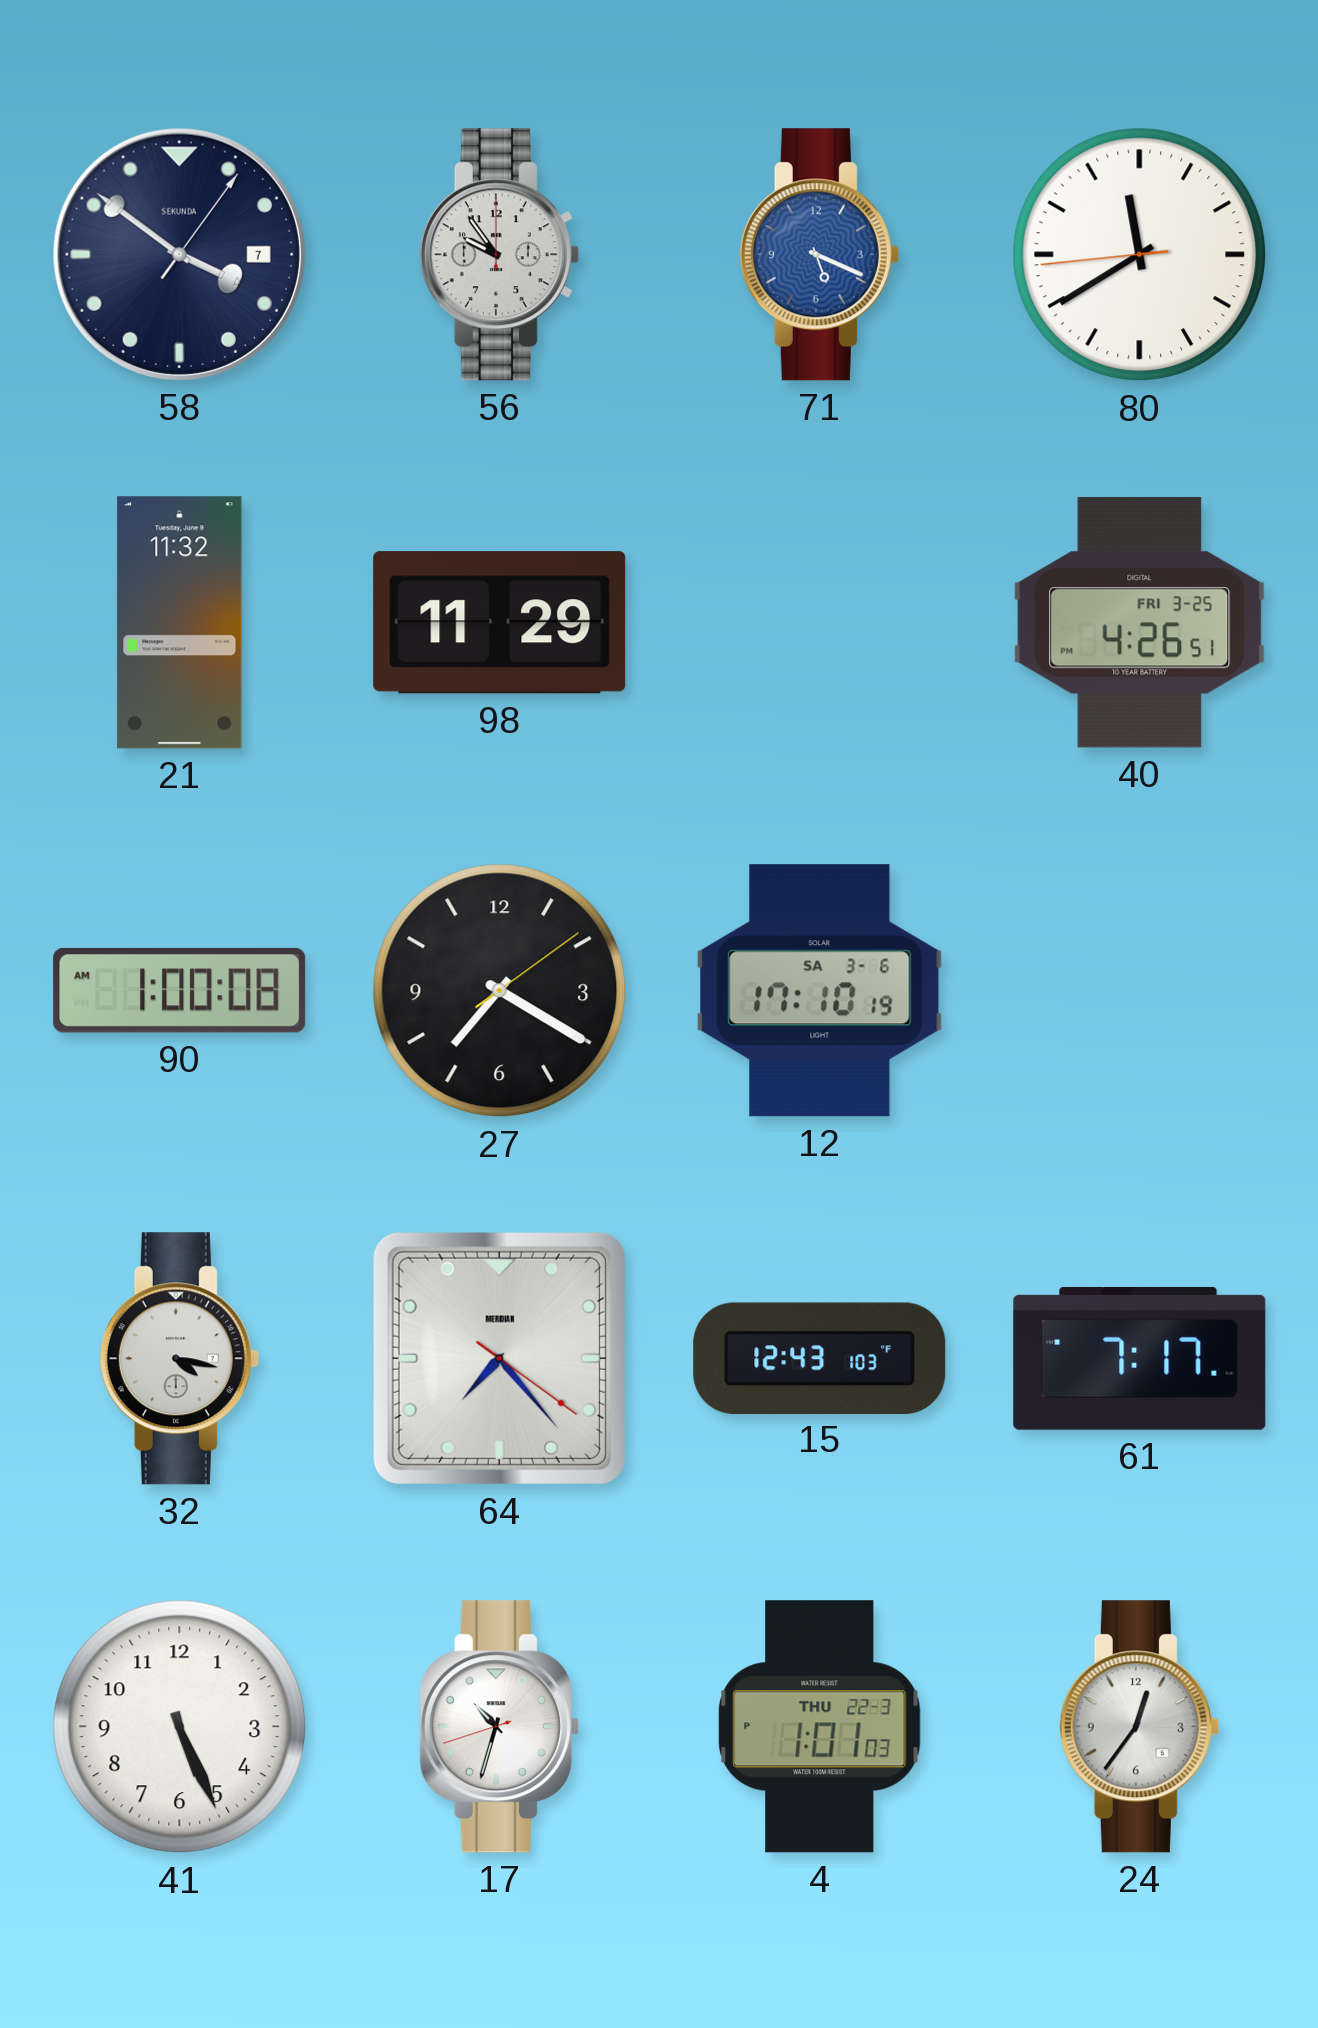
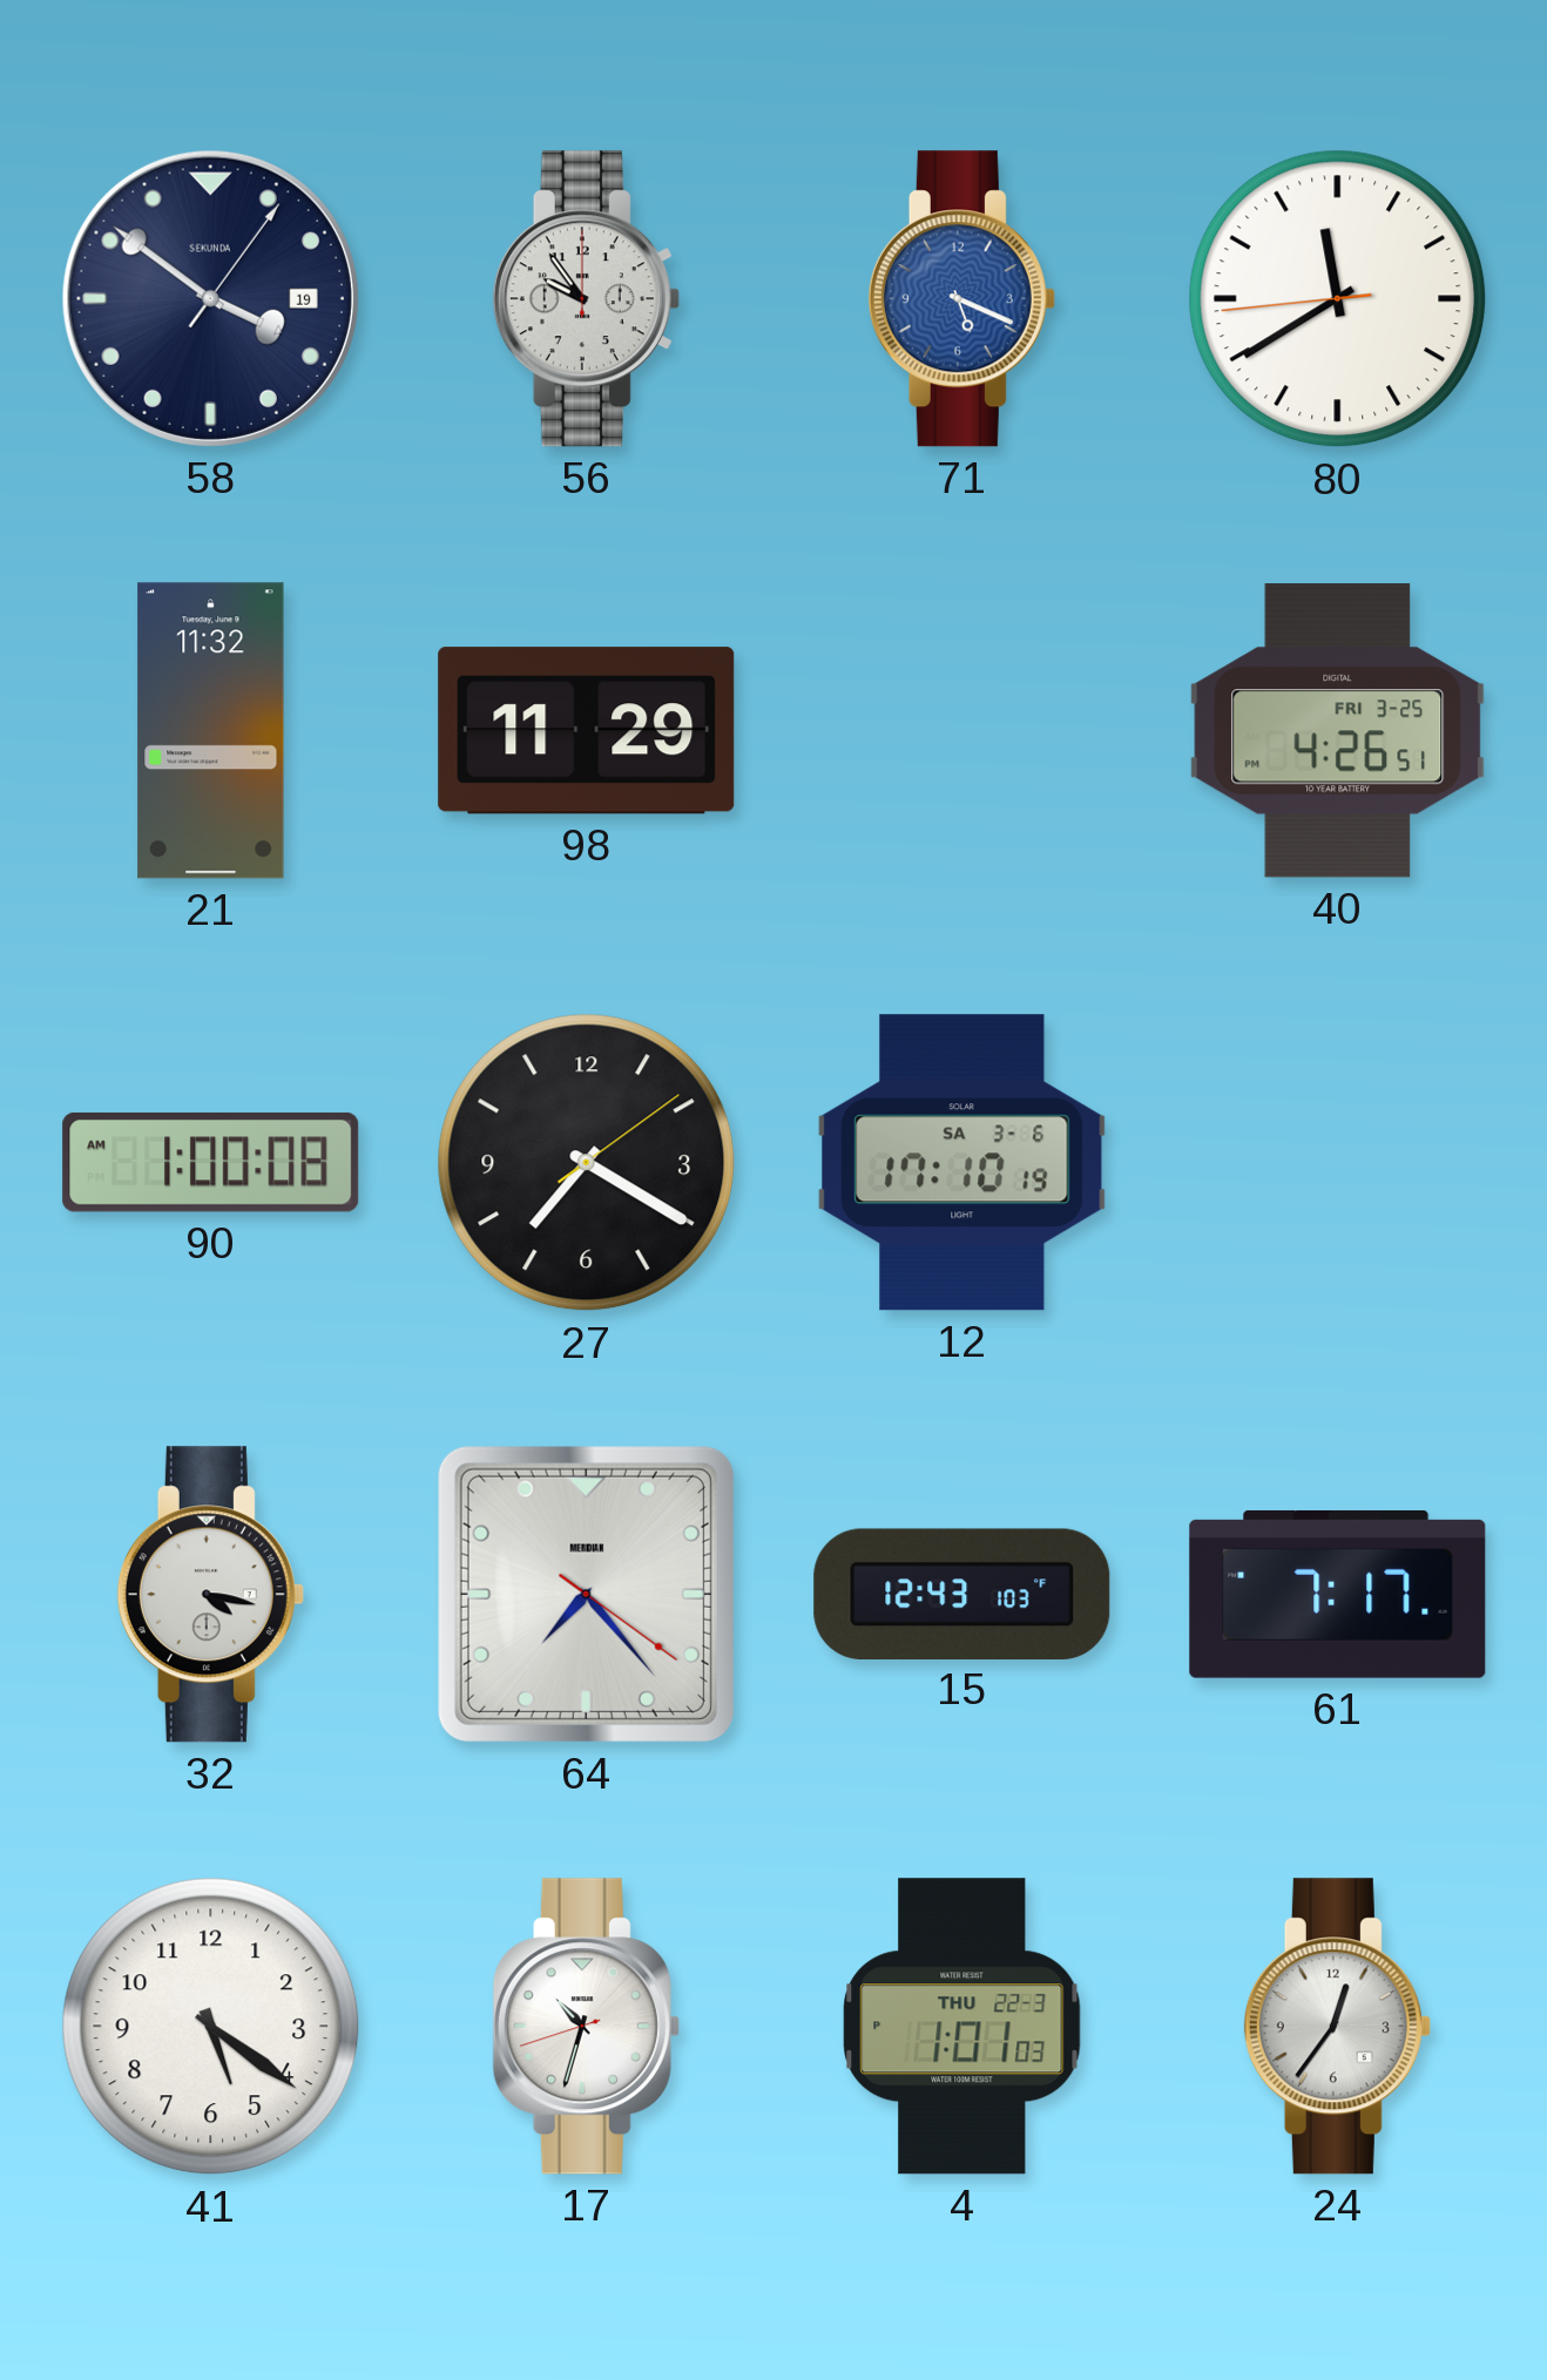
58 date: 7 -> 19
41: 5:26 -> 5:21
